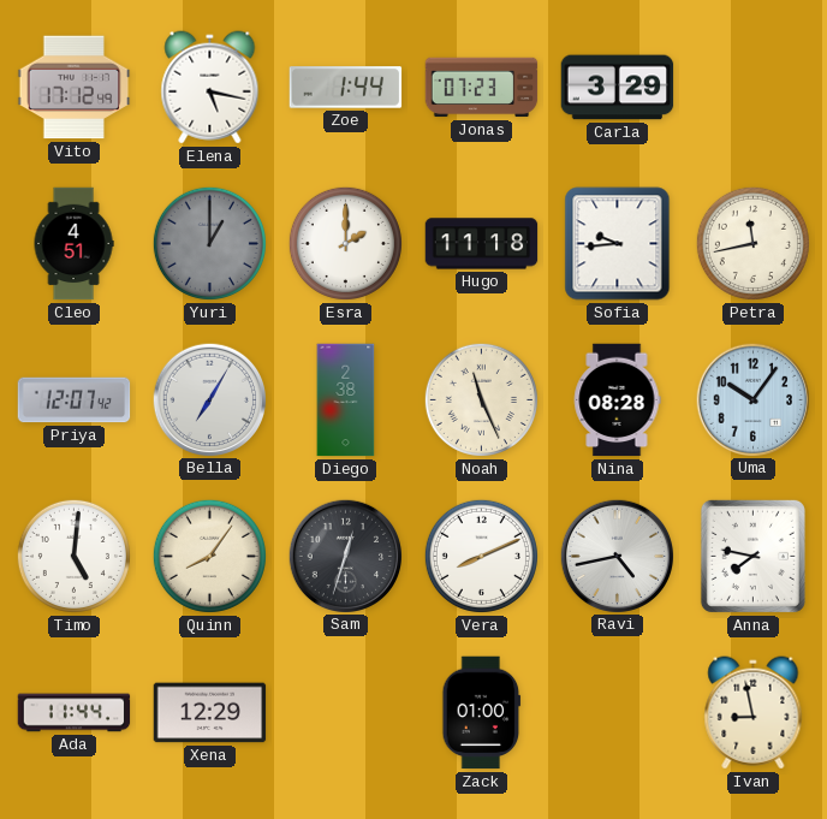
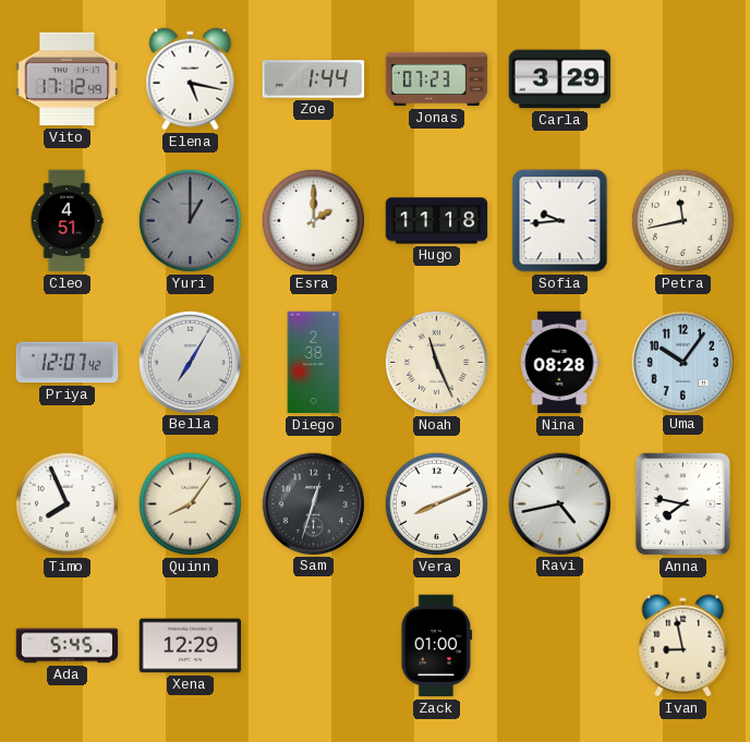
Timo: 5:01 -> 7:56
Ada: 11:44 -> 5:45
